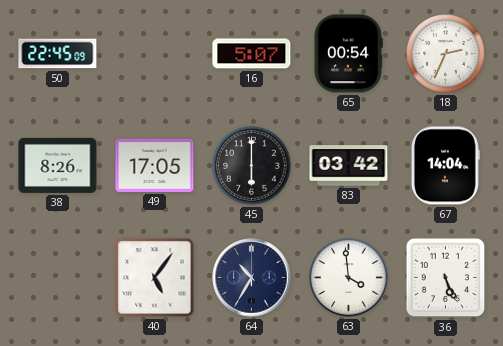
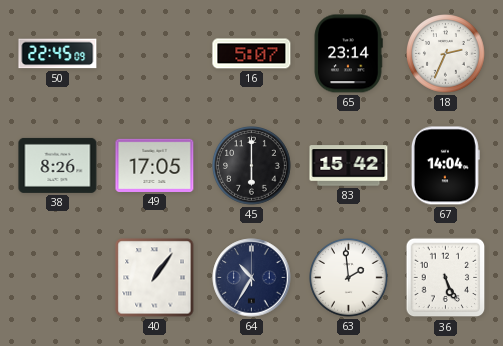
65: 00:54 -> 23:14
83: 03:42 -> 15:42
40: 5:06 -> 1:06
63: 3:59 -> 1:59
